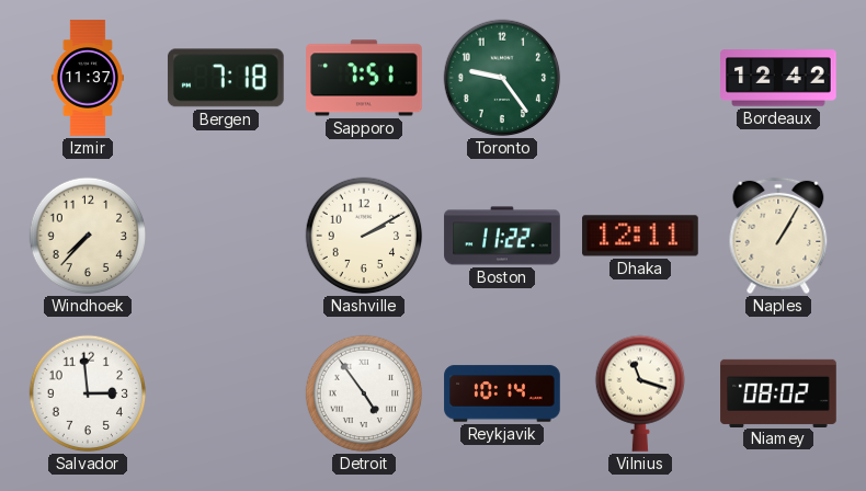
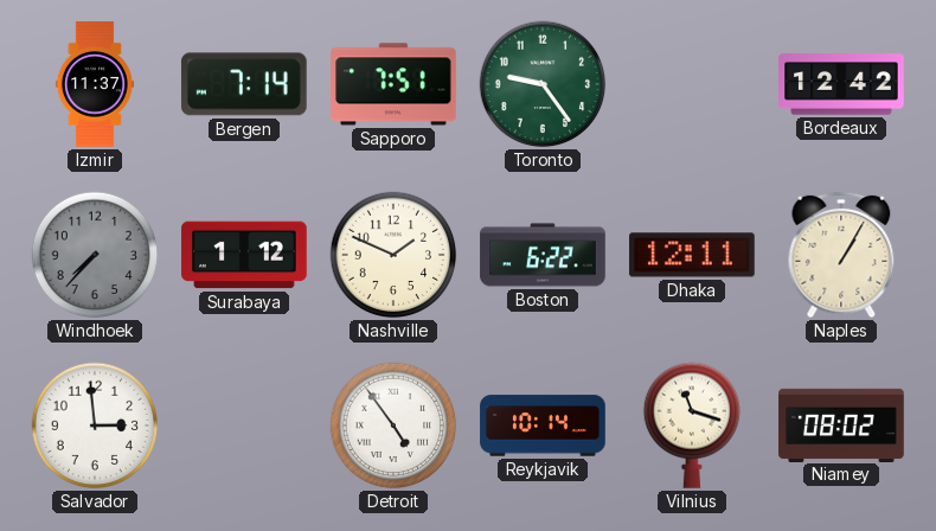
Bergen: 7:18 -> 7:14
Windhoek dial: cream -> grey
Surabaya: none -> 1:12
Nashville: 2:10 -> 1:49
Boston: 11:22 -> 6:22
